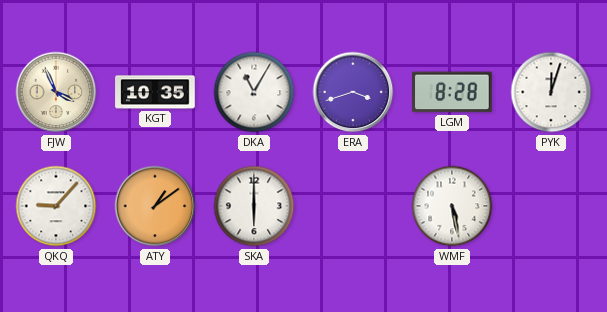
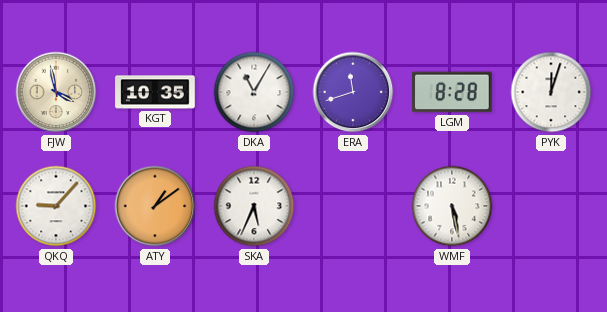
FJW: 3:56 -> 3:58
ERA: 3:42 -> 11:42
SKA: 6:00 -> 5:34
